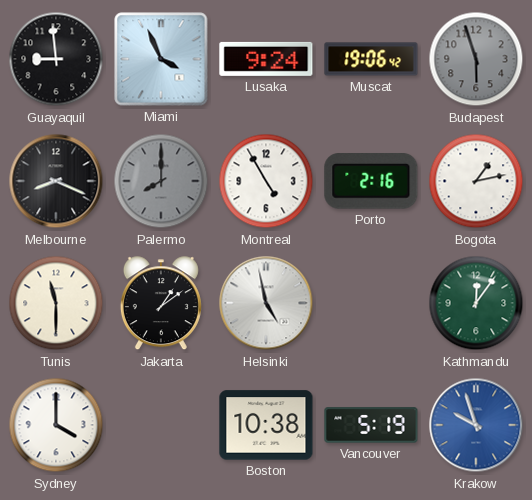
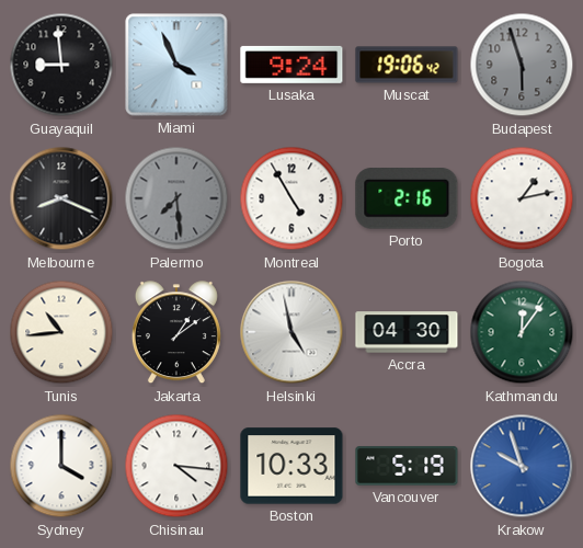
Palermo: 8:00 -> 7:29
Tunis: 11:30 -> 10:44
Accra: none -> 04:30
Chisinau: none -> 4:16
Boston: 10:38 -> 10:33
